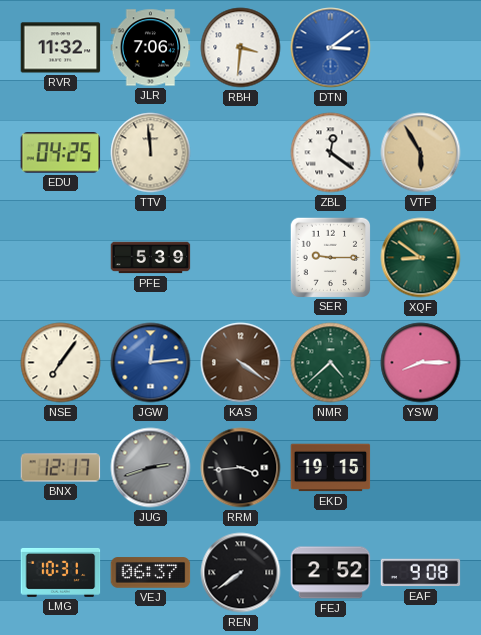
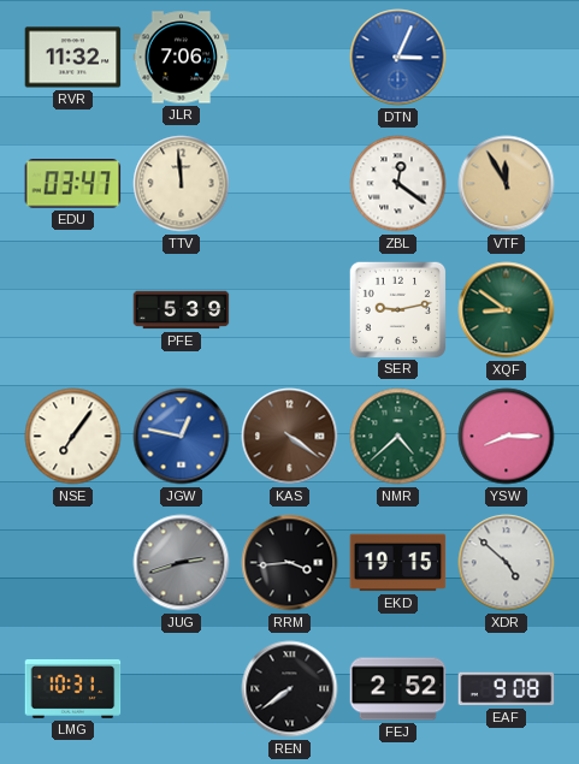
RBH: 3:31 -> none
DTN: 3:09 -> 3:04
EDU: 04:25 -> 03:47
VTF: 5:55 -> 11:55
SER: 9:15 -> 9:13
JGW: 12:14 -> 12:47
BNX: 12:17 -> none
XDR: none -> 4:52
VEJ: 06:37 -> none
